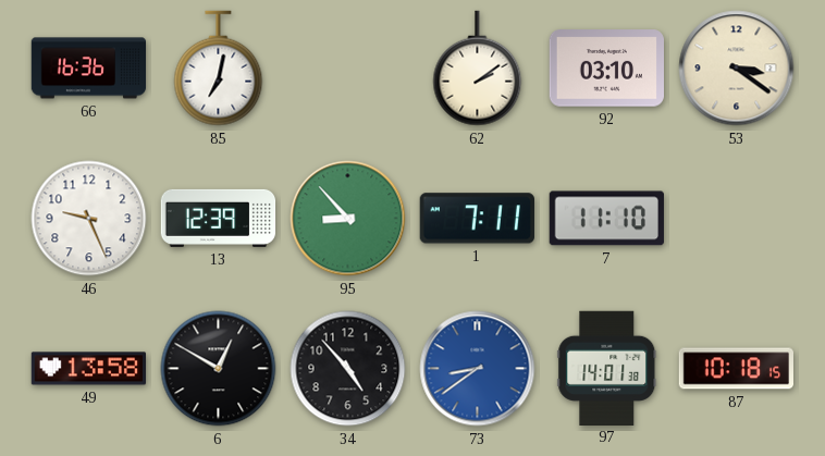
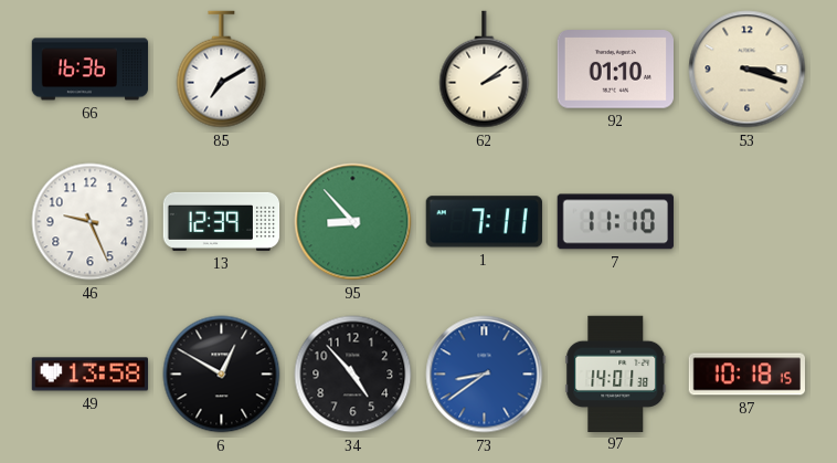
85: 7:02 -> 7:10
92: 03:10 -> 01:10
53: 3:21 -> 3:18
